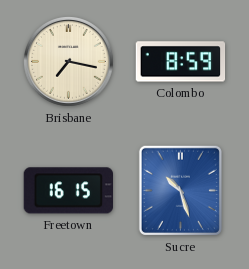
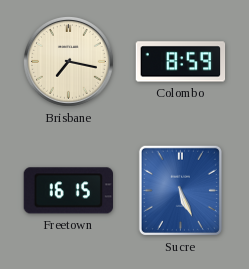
Sucre: 10:27 -> 5:26
